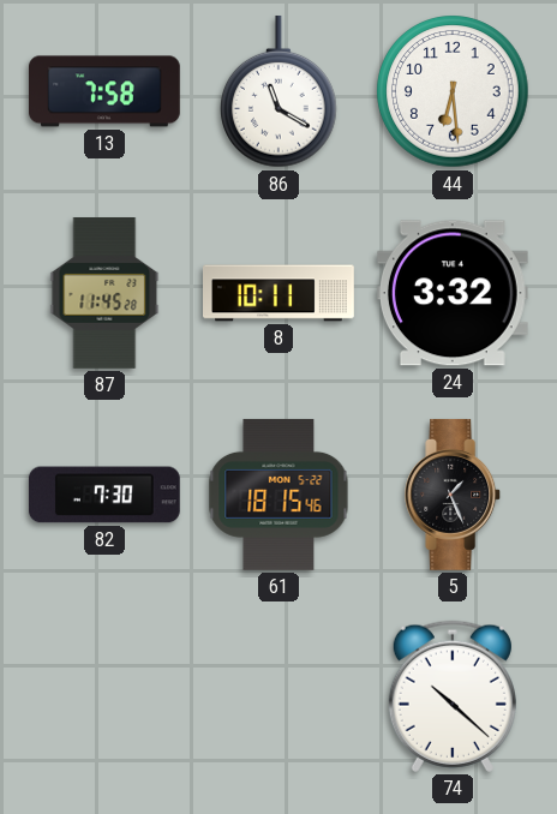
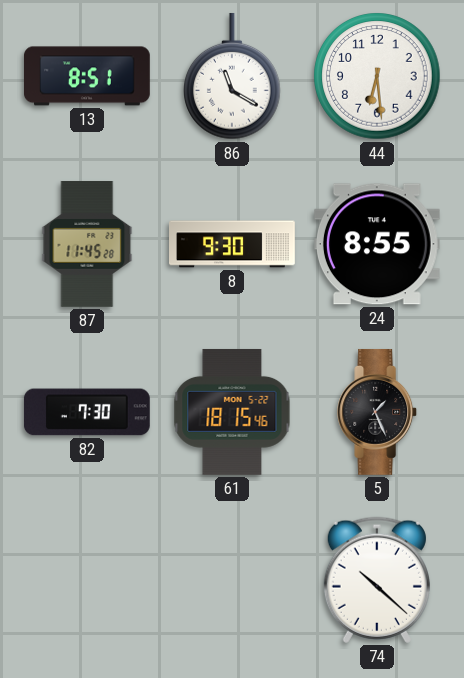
13: 7:58 -> 8:51
8: 10:11 -> 9:30
24: 3:32 -> 8:55
